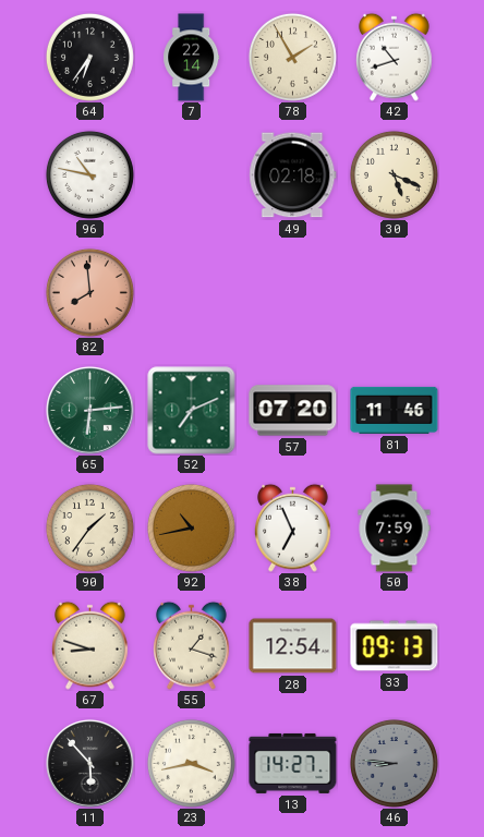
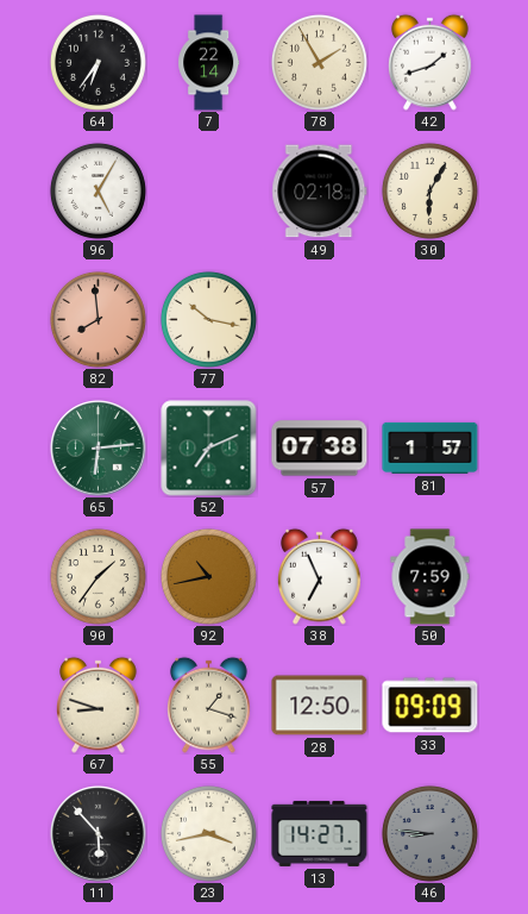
42: 10:42 -> 1:42
96: 10:47 -> 5:05
30: 5:19 -> 6:05
77: none -> 10:17
57: 07:20 -> 07:38
81: 11:46 -> 1:57
28: 12:54 -> 12:50
33: 09:13 -> 09:09
